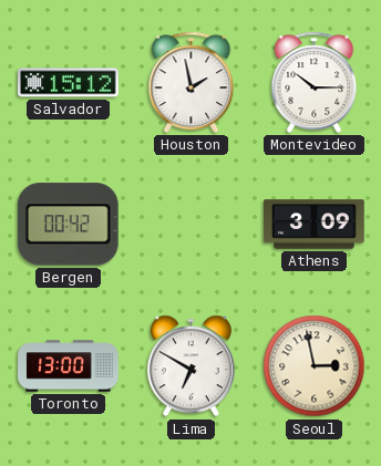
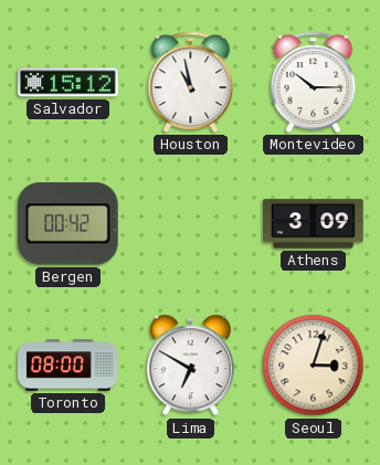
Houston: 1:58 -> 10:58
Toronto: 13:00 -> 08:00
Seoul: 2:58 -> 3:03
